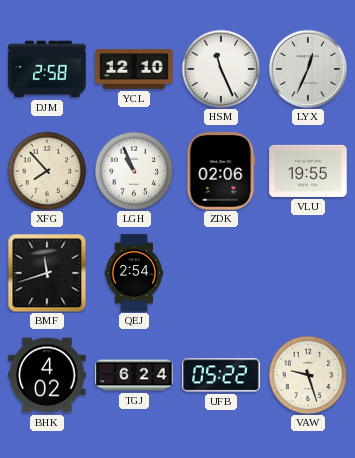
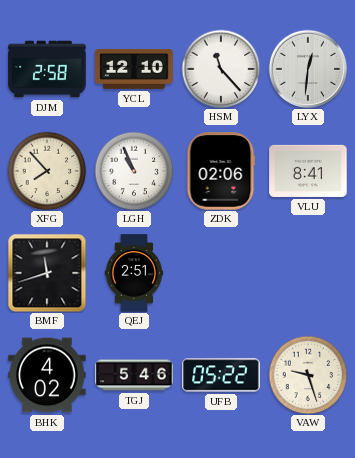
HSM: 11:26 -> 11:23
LYX: 12:34 -> 12:31
VLU: 19:55 -> 8:41
QEJ: 2:54 -> 2:51
TGJ: 6:24 -> 5:46
